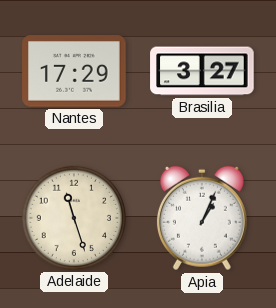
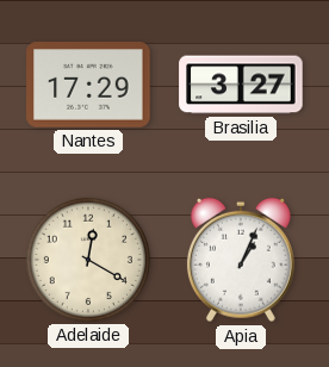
Adelaide: 11:27 -> 12:20
